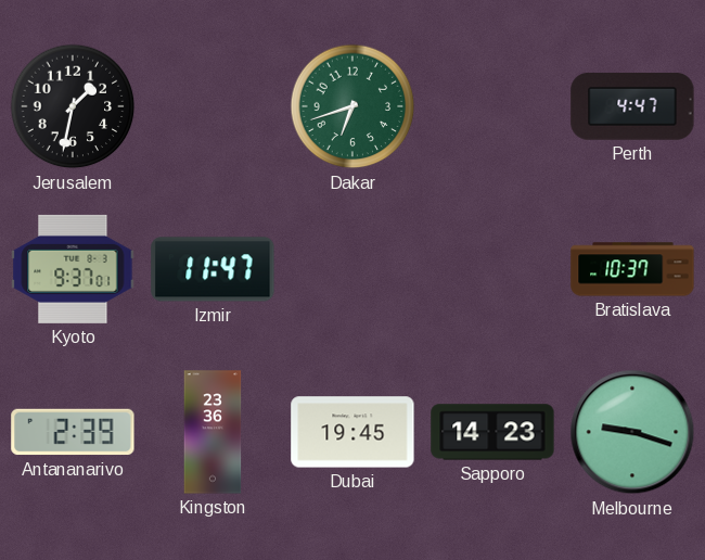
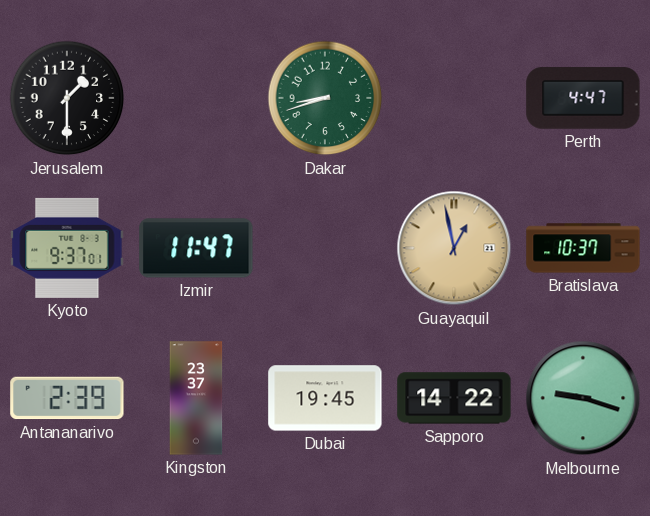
Jerusalem: 1:32 -> 1:30
Dakar: 6:42 -> 8:42
Guayaquil: none -> 12:58
Kingston: 23:36 -> 23:37
Sapporo: 14:23 -> 14:22
